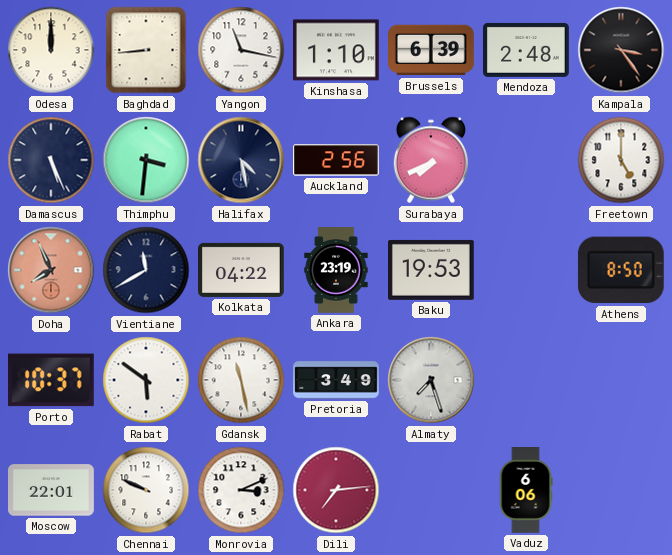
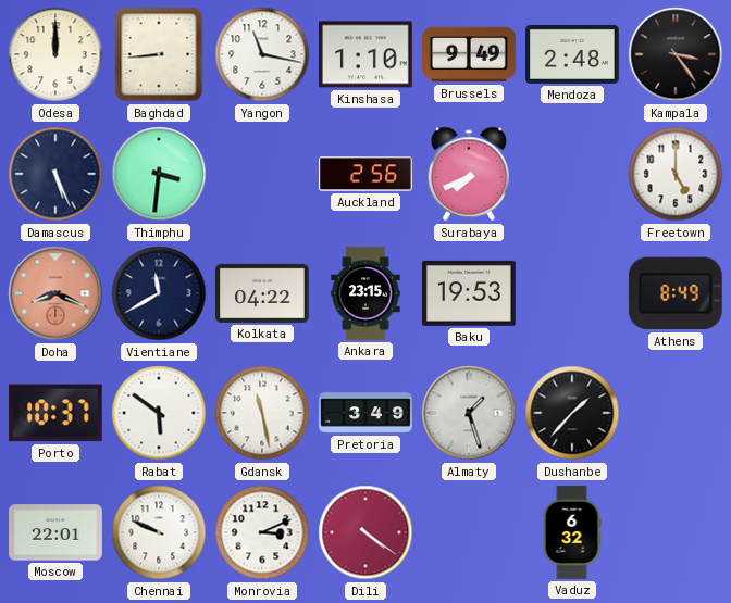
Brussels: 6:39 -> 9:49
Halifax: 4:28 -> none
Doha: 7:56 -> 8:19
Ankara: 23:19 -> 23:15
Athens: 8:50 -> 8:49
Almaty: 7:27 -> 1:27
Dushanbe: none -> 1:37
Dili: 7:14 -> 4:21
Vaduz: 6:06 -> 6:32
